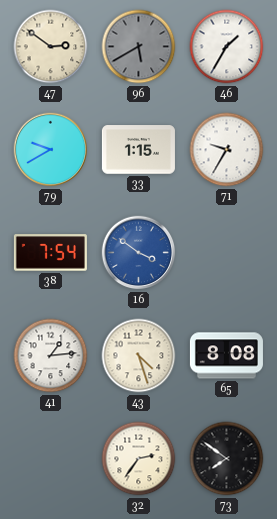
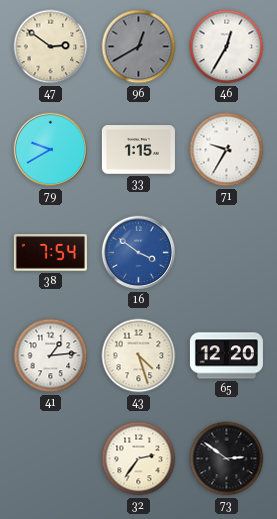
96: 5:40 -> 12:40
46: 1:35 -> 12:35
65: 8:08 -> 12:20
73: 7:51 -> 2:51
